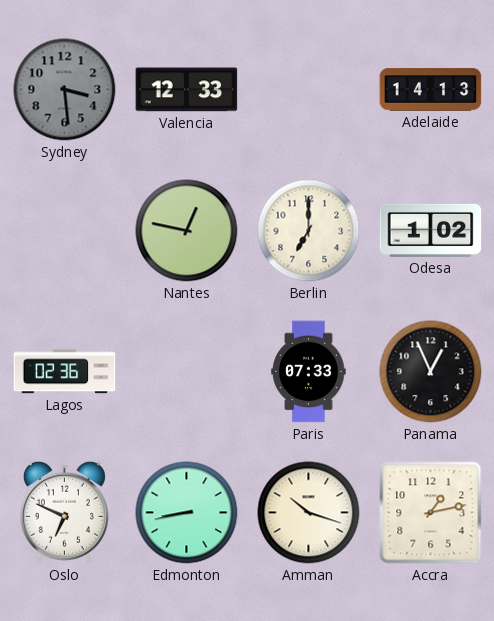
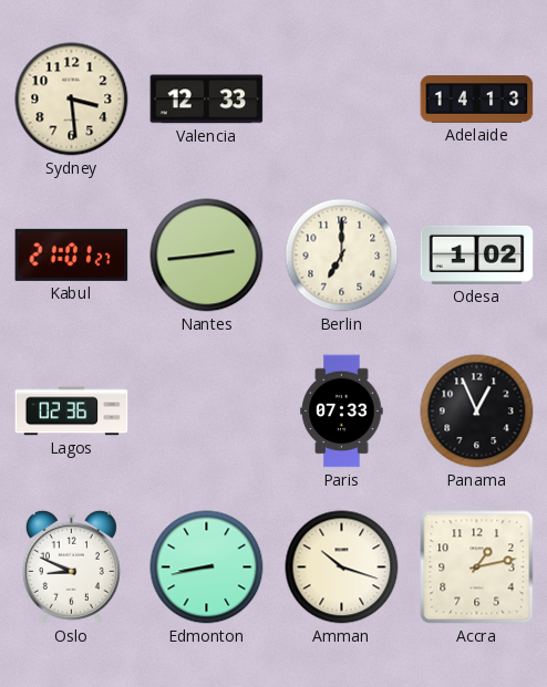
Sydney dial: grey -> cream
Kabul: none -> 21:01
Nantes: 12:47 -> 2:44
Oslo: 6:49 -> 8:49
